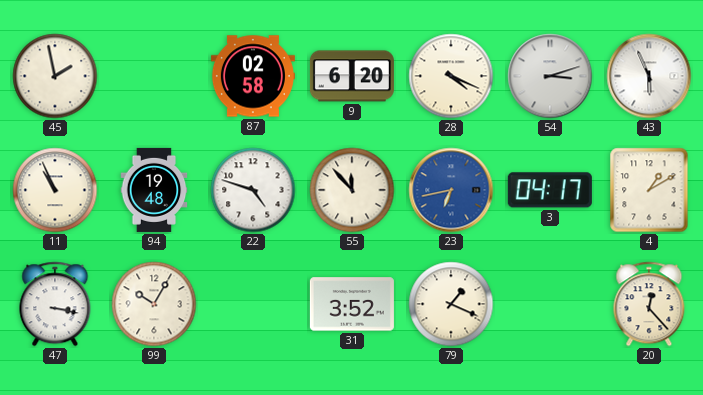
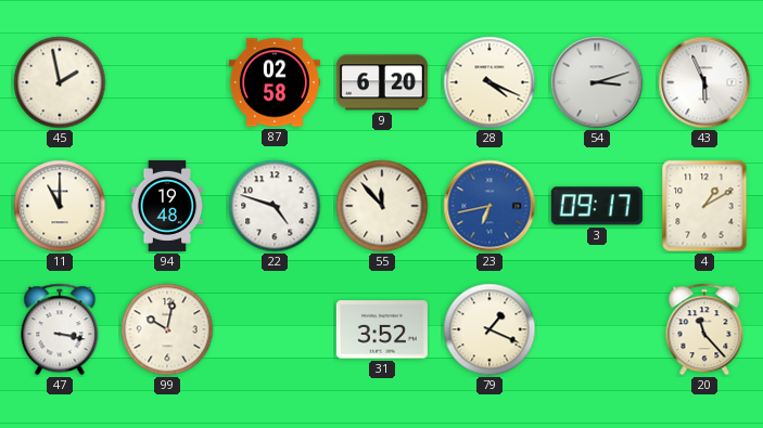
11: 10:56 -> 11:00
3: 04:17 -> 09:17
99: 10:05 -> 10:02
20: 12:23 -> 11:23
